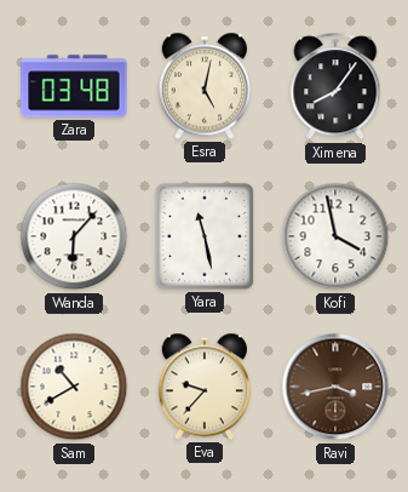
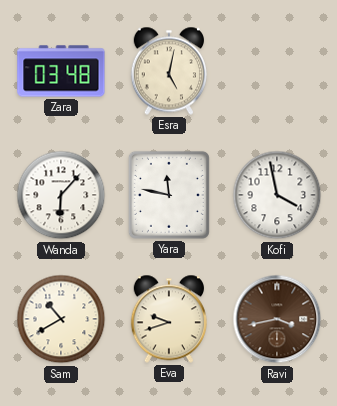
Ximena: 8:06 -> none
Yara: 11:28 -> 11:47
Eva: 9:37 -> 9:42
